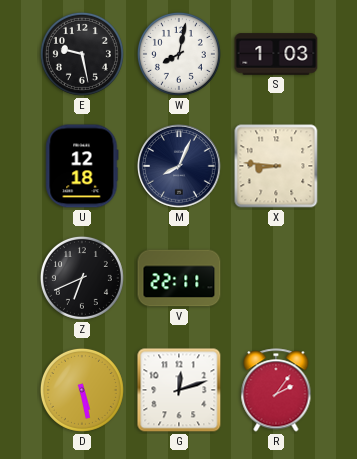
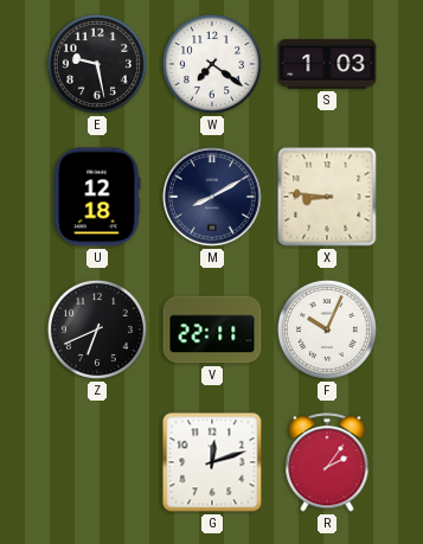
W: 8:02 -> 7:21
M: 8:04 -> 8:10
F: none -> 10:04
D: 5:28 -> none
